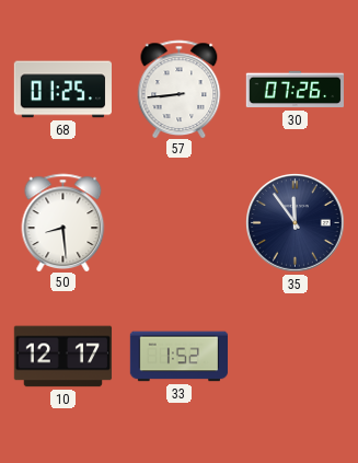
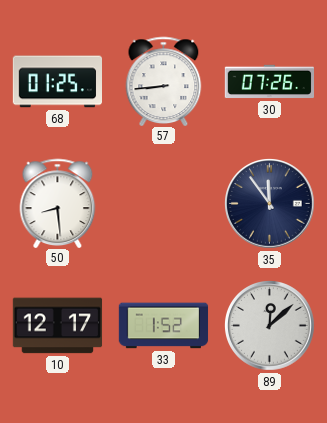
89: none -> 12:08
